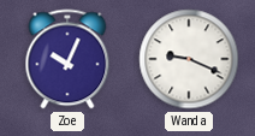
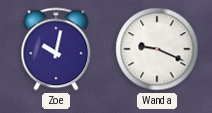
Zoe: 10:04 -> 10:02
